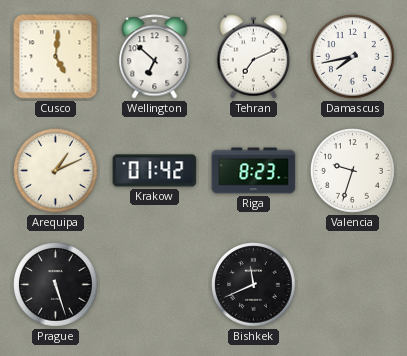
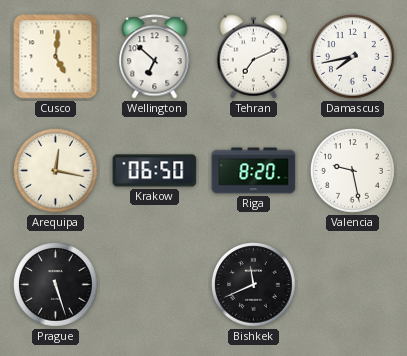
Arequipa: 1:11 -> 12:17
Krakow: 01:42 -> 06:50
Riga: 8:23 -> 8:20
Valencia: 9:33 -> 9:28
